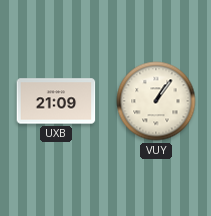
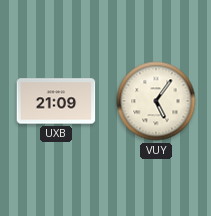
VUY: 1:06 -> 5:06
